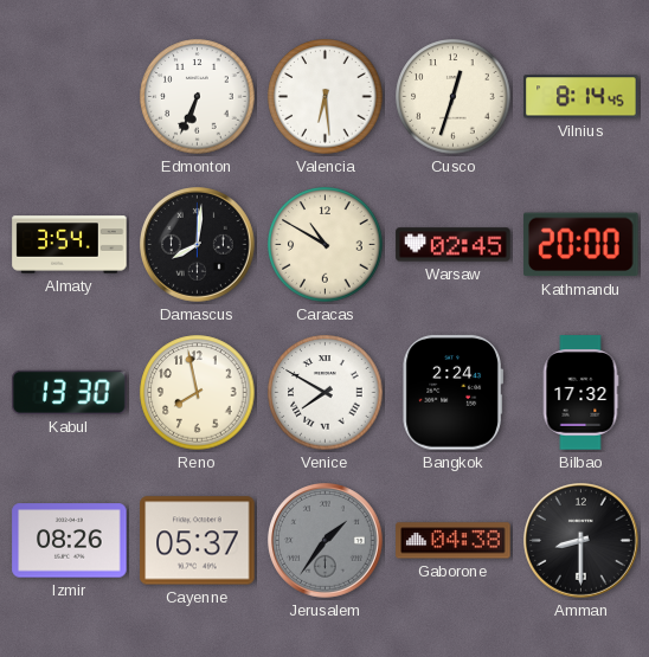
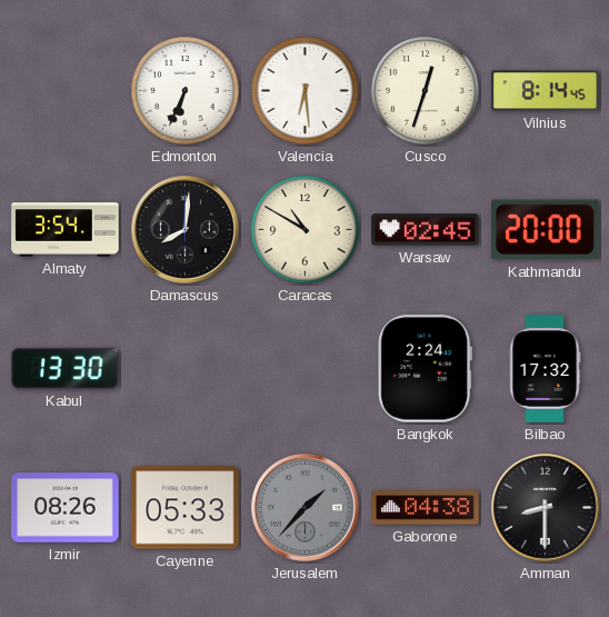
Reno: 7:58 -> none
Venice: 7:50 -> none
Cayenne: 05:37 -> 05:33
Jerusalem: 1:36 -> 1:37
